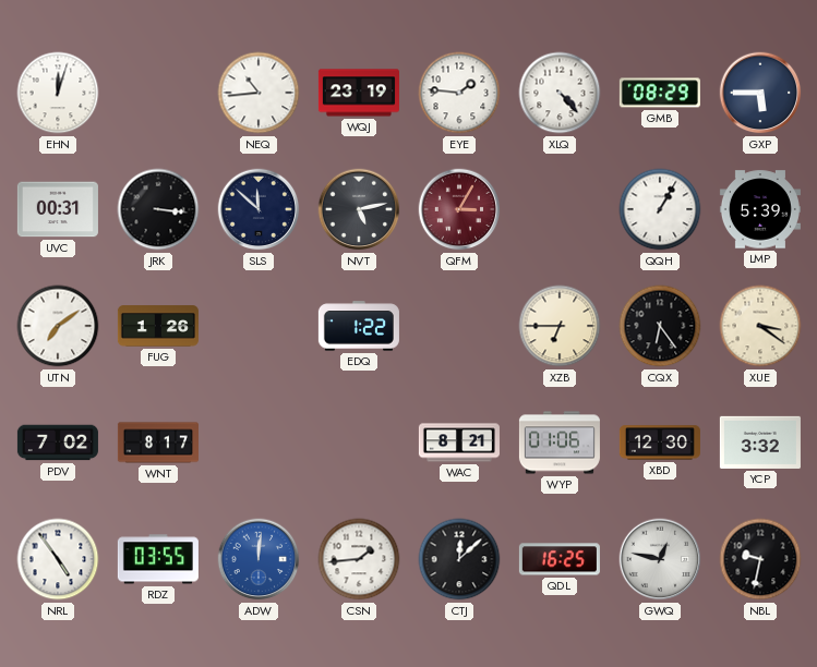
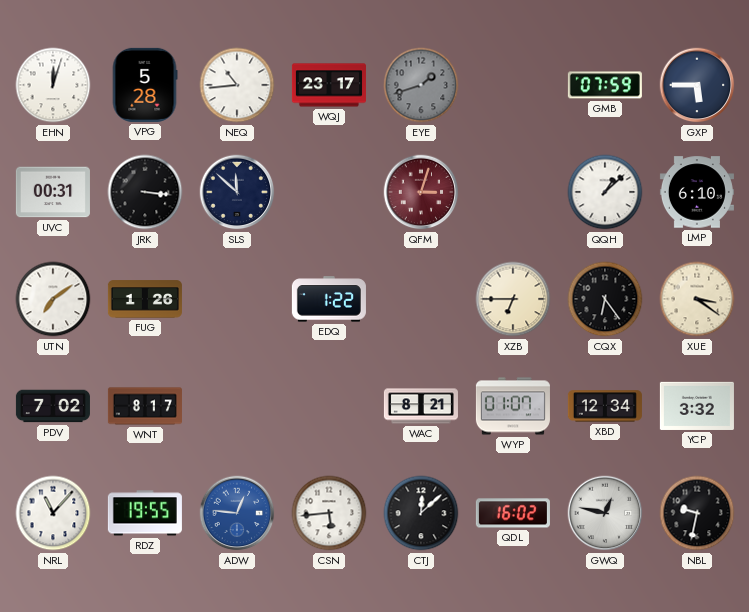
VPG: none -> 5:28
WQJ: 23:19 -> 23:17
EYE: 1:46 -> 1:42
EYE dial: white -> grey
XLQ: 4:23 -> none
GMB: 08:29 -> 07:59
NVT: 5:13 -> none
QFM: 3:05 -> 3:03
QQH: 1:05 -> 1:08
LMP: 5:39 -> 6:10
WYP: 01:06 -> 01:07
XBD: 12:30 -> 12:34
NRL: 4:54 -> 11:07
RDZ: 03:55 -> 19:55
ADW: 12:01 -> 12:46
CSN: 1:44 -> 5:44
QDL: 16:25 -> 16:02
